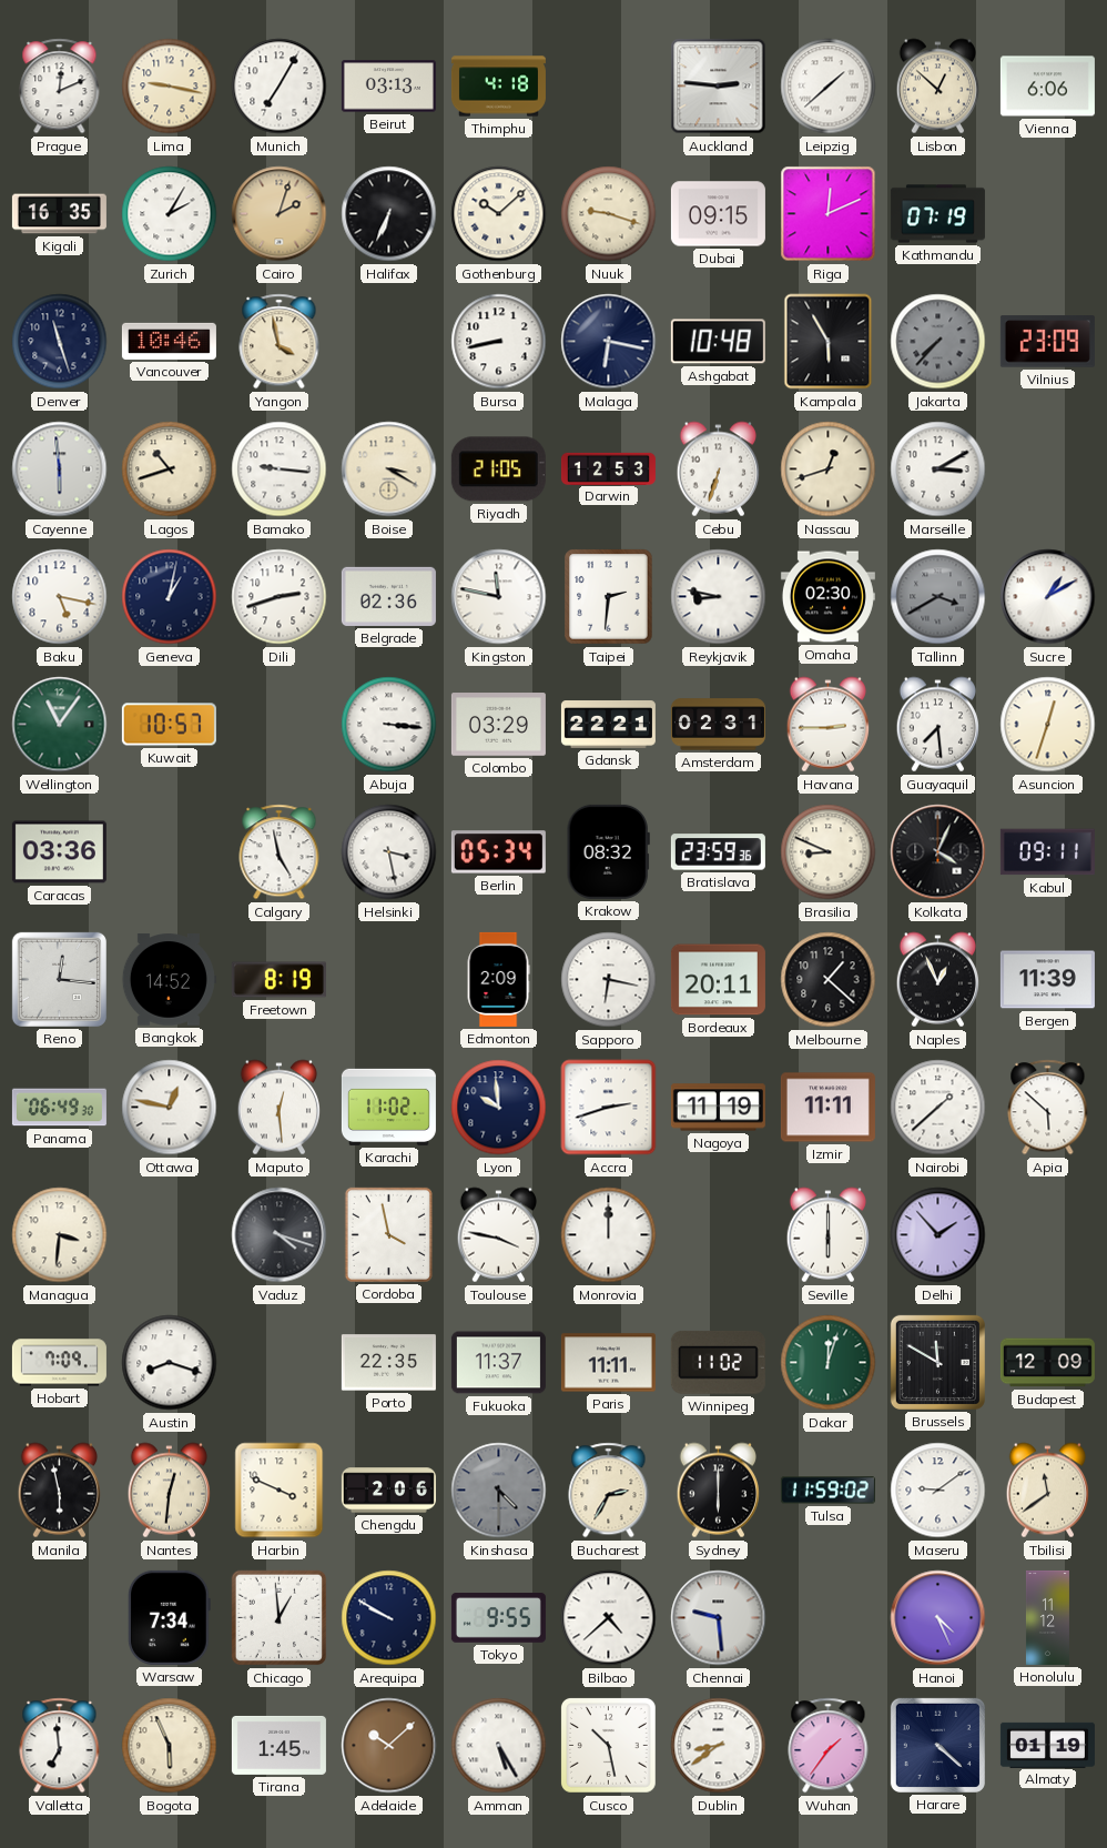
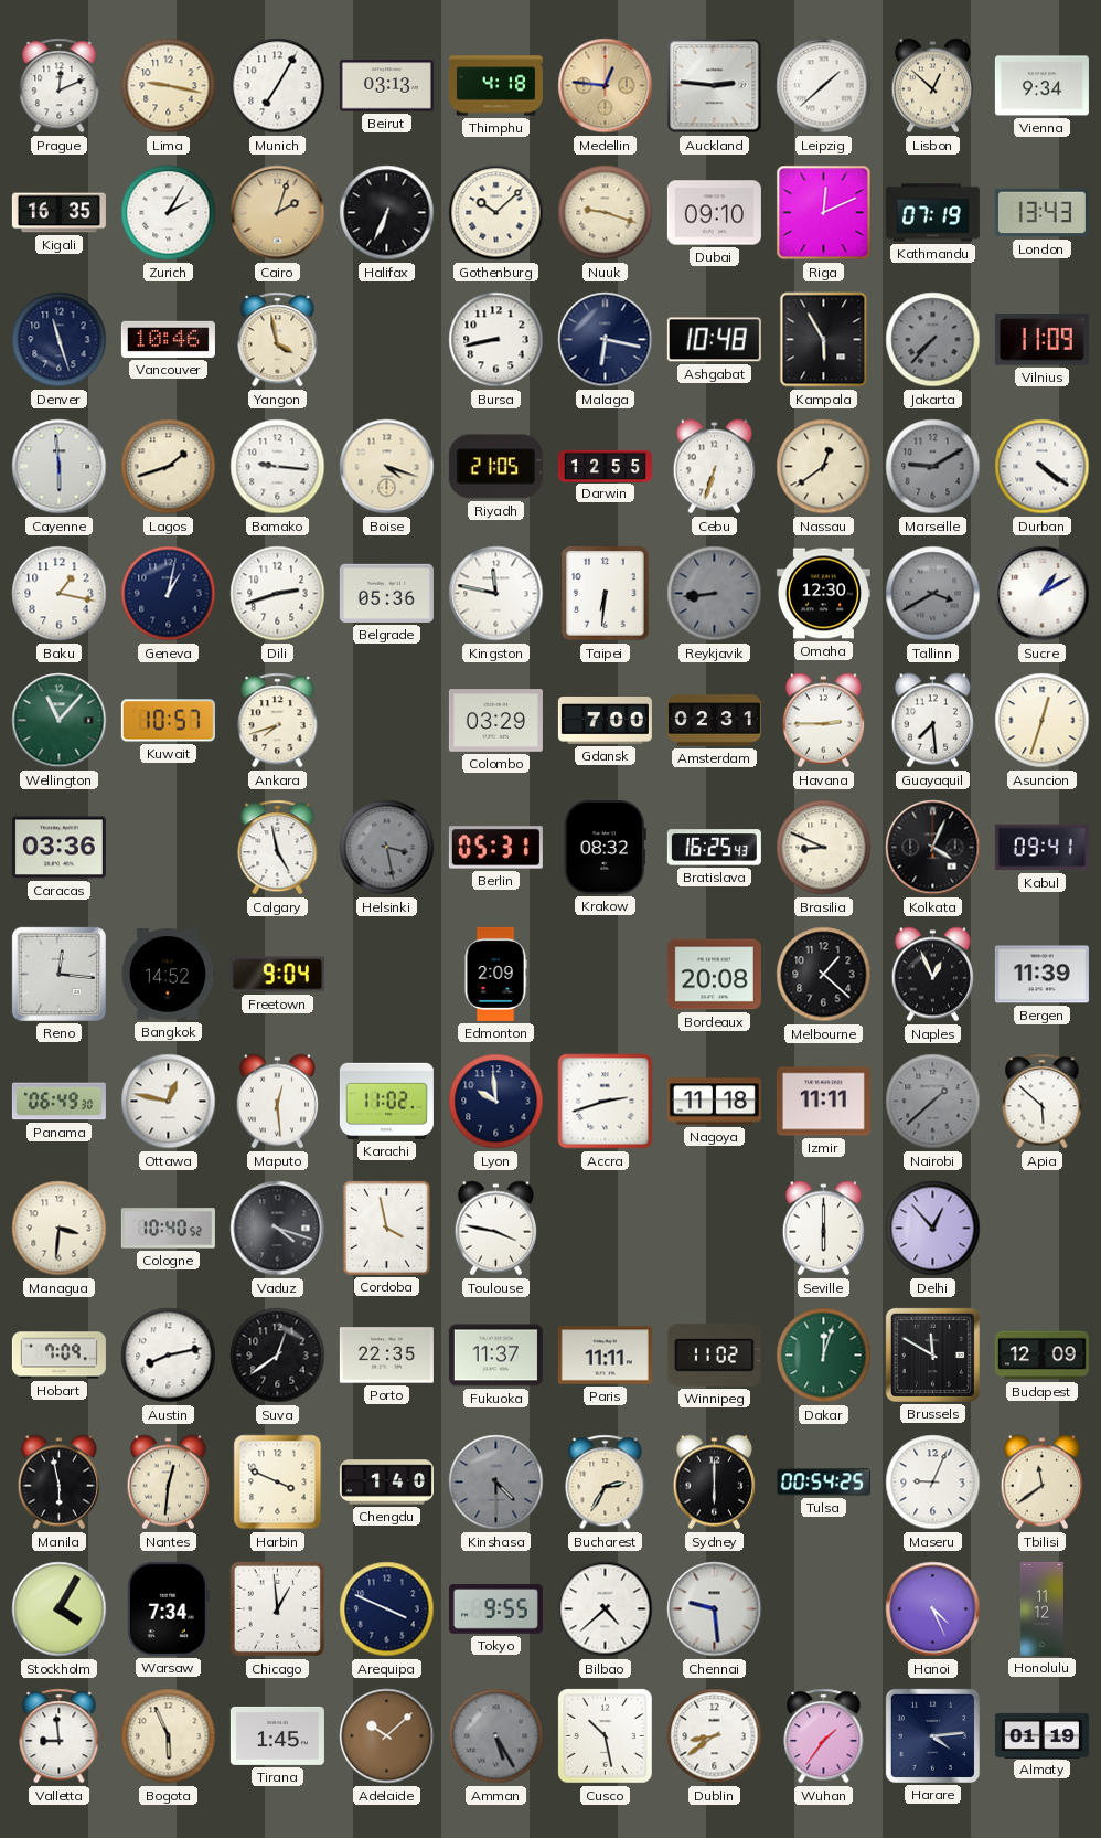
Medellin: none -> 12:46
Vienna: 6:06 -> 9:34
Dubai: 09:15 -> 09:10
London: none -> 13:43
Vilnius: 23:09 -> 11:09
Lagos: 10:42 -> 1:42
Boise: 3:20 -> 4:18
Darwin: 12:53 -> 12:55
Nassau: 12:42 -> 12:39
Marseille: 3:10 -> 9:10
Marseille dial: white -> grey
Durban: none -> 4:21
Baku: 5:17 -> 1:17
Belgrade: 02:36 -> 05:36
Taipei: 2:31 -> 6:31
Reykjavik: 8:47 -> 8:44
Reykjavik dial: white -> grey
Omaha: 02:30 -> 12:30
Wellington: 11:06 -> 11:07
Ankara: none -> 7:42
Abuja: 3:16 -> none
Gdansk: 22:21 -> 7:00
Helsinki dial: white -> grey
Berlin: 05:34 -> 05:31
Bratislava: 23:59 -> 16:25
Kabul: 09:11 -> 09:41
Freetown: 8:19 -> 9:04
Sapporo: 6:17 -> none
Bordeaux: 20:11 -> 20:08
Nagoya: 11:19 -> 11:18
Nairobi dial: white -> grey
Cologne: none -> 10:40
Monrovia: 12:00 -> none
Delhi: 1:53 -> 12:53
Austin: 8:18 -> 8:13
Suva: none -> 12:39
Chengdu: 2:06 -> 1:40
Tulsa: 11:59 -> 00:54
Maseru: 9:09 -> 9:04
Stockholm: none -> 4:05
Arequipa: 9:50 -> 3:49
Valletta: 6:59 -> 8:59
Amman dial: white -> grey
Harare: 4:22 -> 4:14
